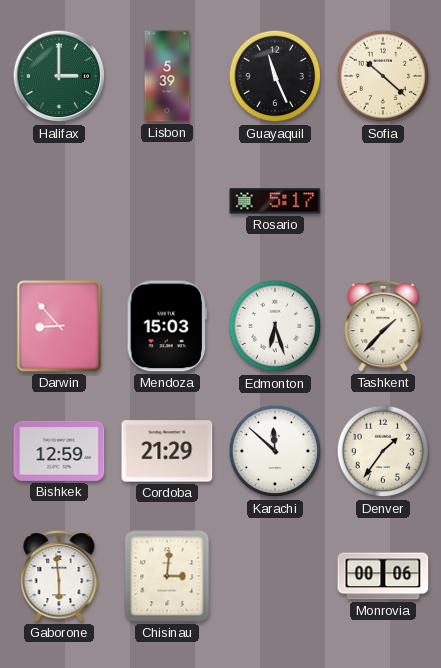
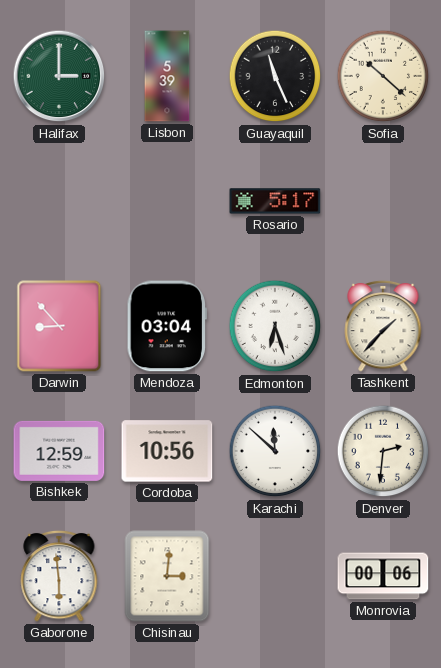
Mendoza: 15:03 -> 03:04
Cordoba: 21:29 -> 10:56
Denver: 1:36 -> 2:31
